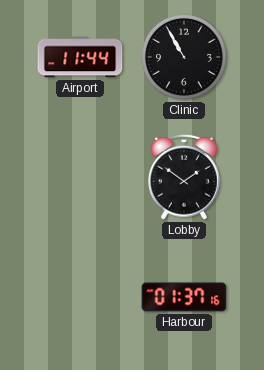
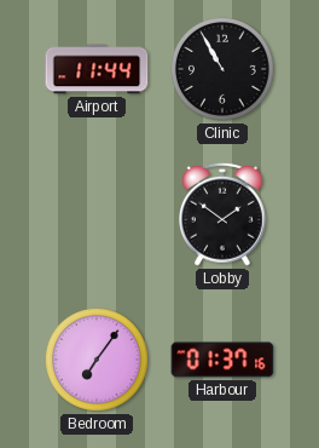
Bedroom: none -> 7:06
